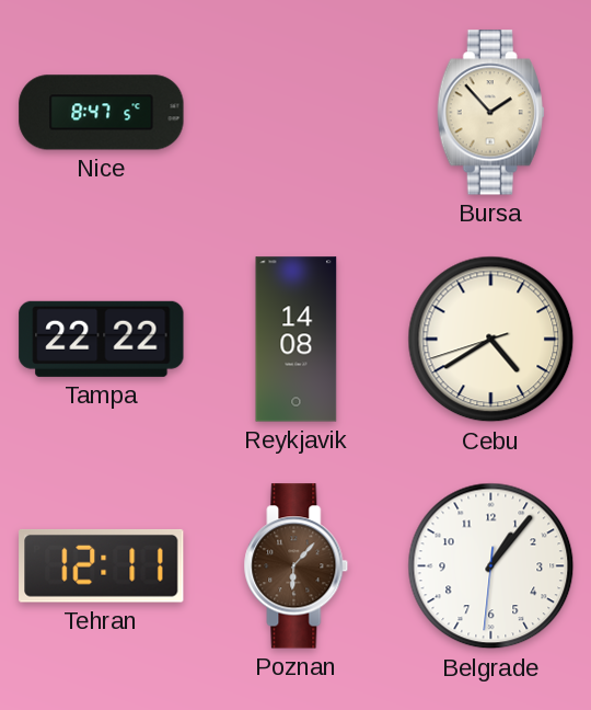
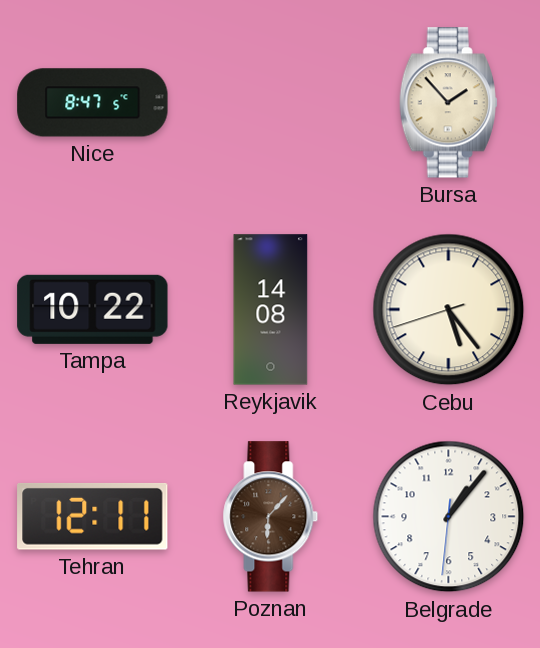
Tampa: 22:22 -> 10:22
Cebu: 4:39 -> 5:23
